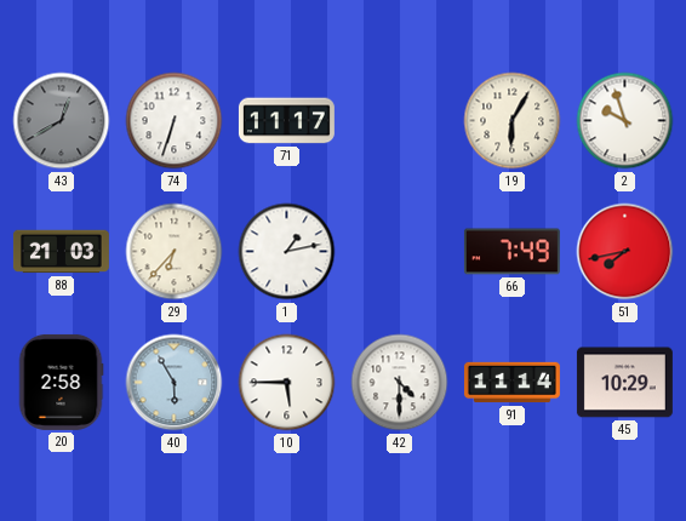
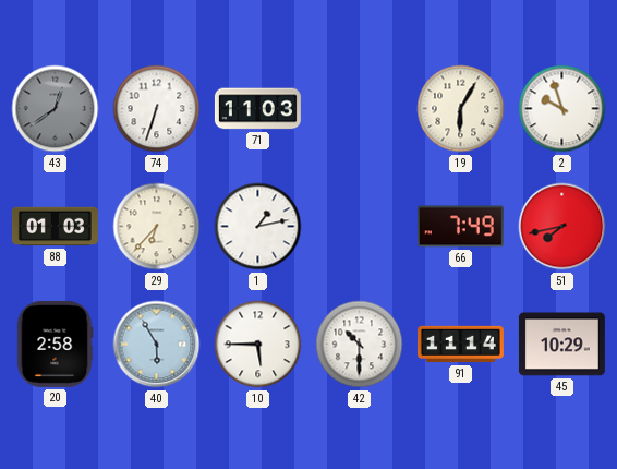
43: 12:40 -> 12:39
71: 11:17 -> 11:03
88: 21:03 -> 01:03
42: 4:30 -> 10:30
